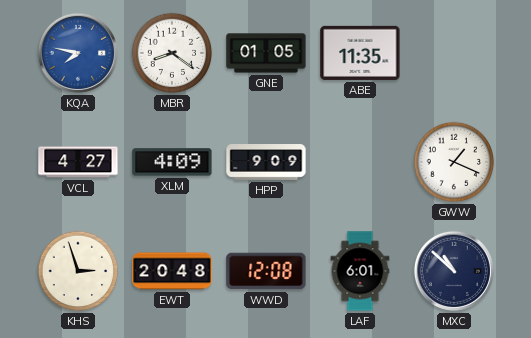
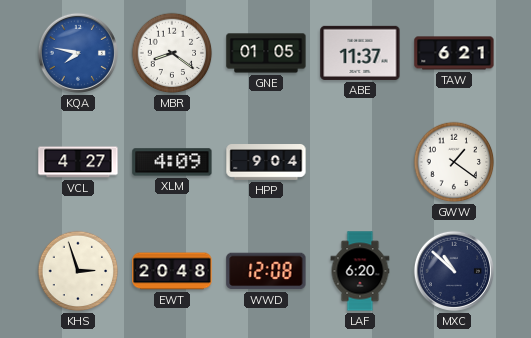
ABE: 11:35 -> 11:37
TAW: none -> 6:21
HPP: 9:09 -> 9:04
GWW: 1:19 -> 1:21
LAF: 6:01 -> 6:20
